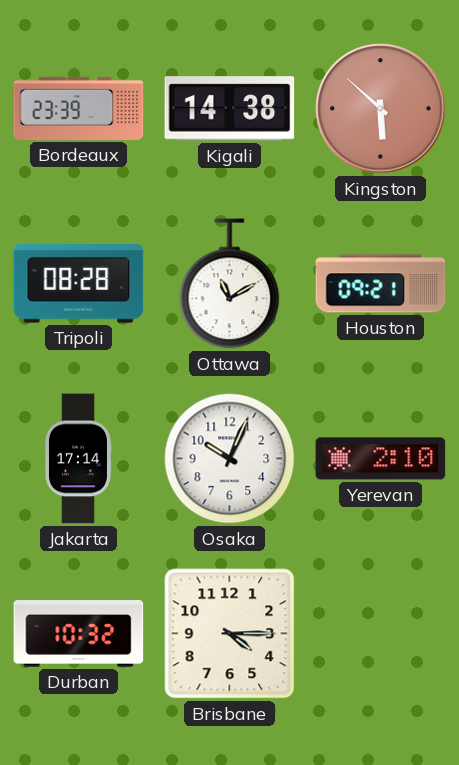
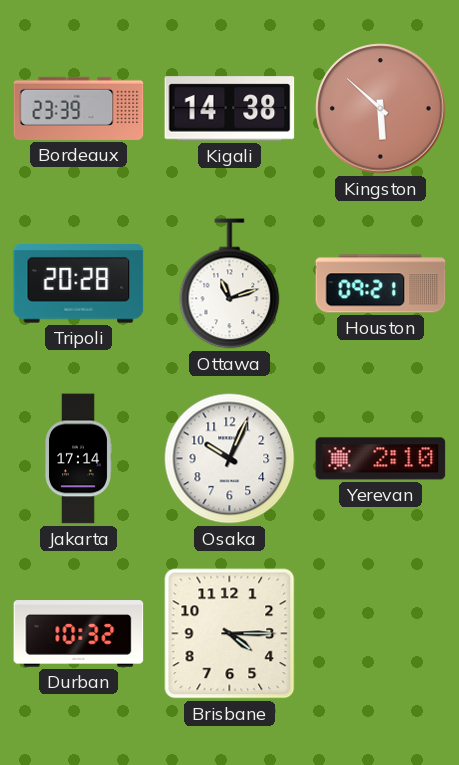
Tripoli: 08:28 -> 20:28
Ottawa: 11:10 -> 11:12
